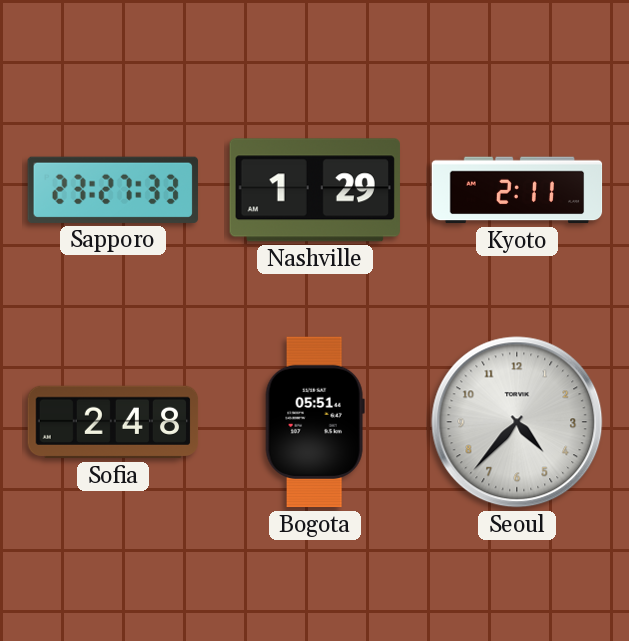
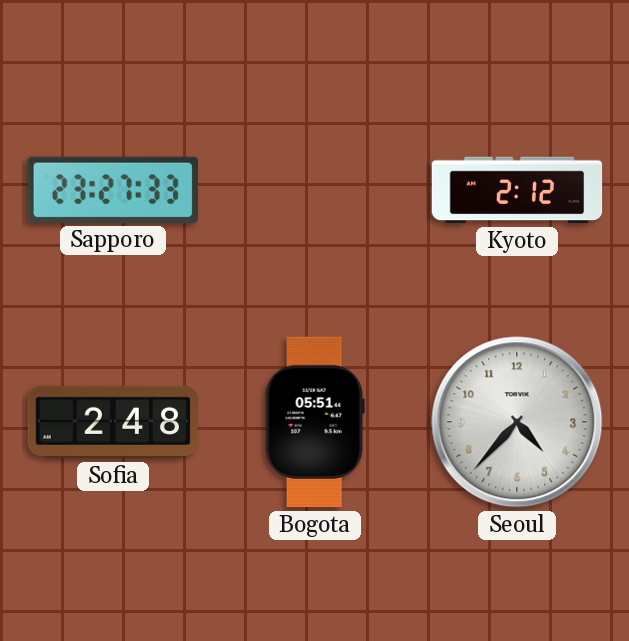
Nashville: 1:29 -> none
Kyoto: 2:11 -> 2:12
